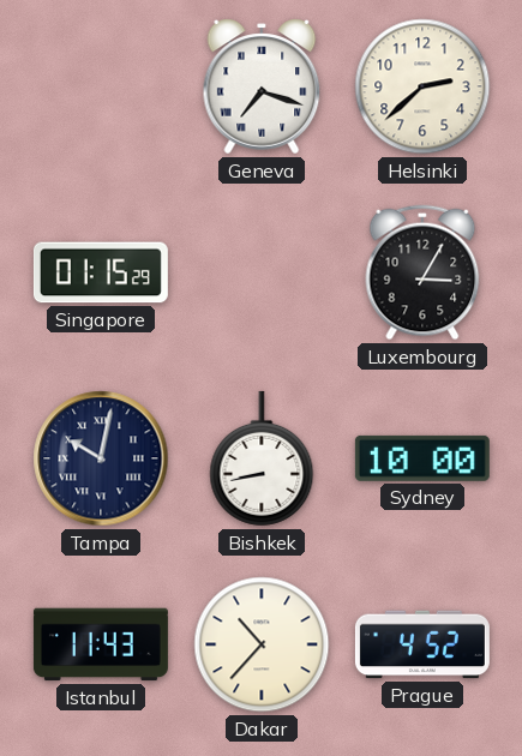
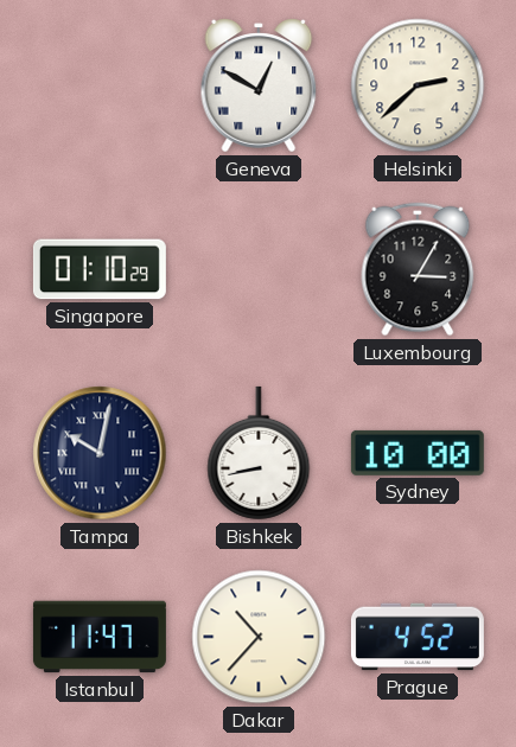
Geneva: 7:18 -> 12:50
Singapore: 01:15 -> 01:10
Istanbul: 11:43 -> 11:47
